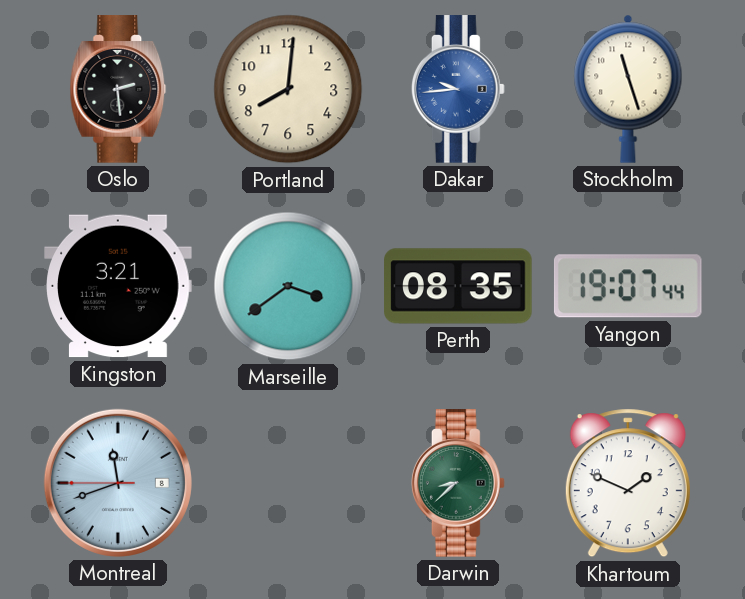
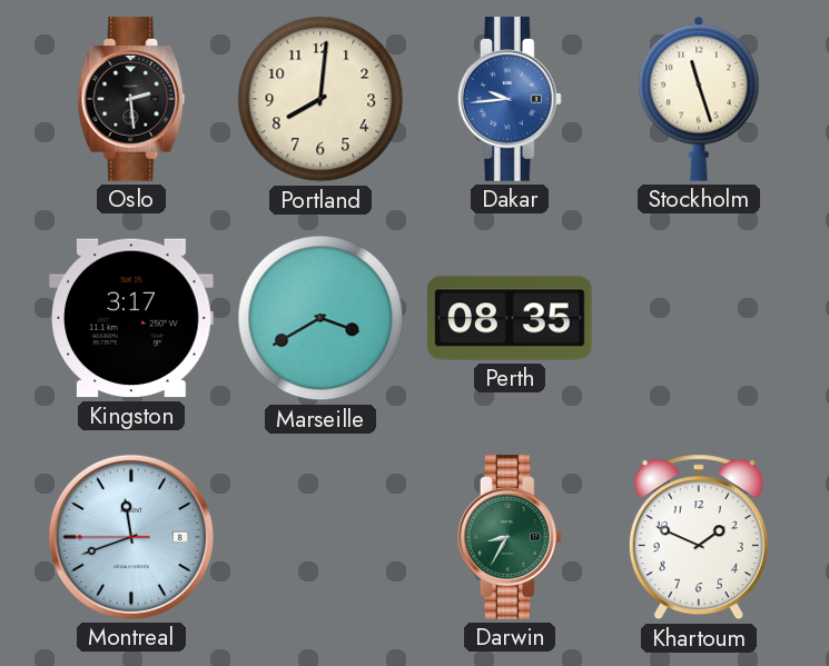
Kingston: 3:21 -> 3:17
Marseille: 3:39 -> 3:40
Yangon: 19:07 -> none
Darwin: 8:38 -> 8:35
